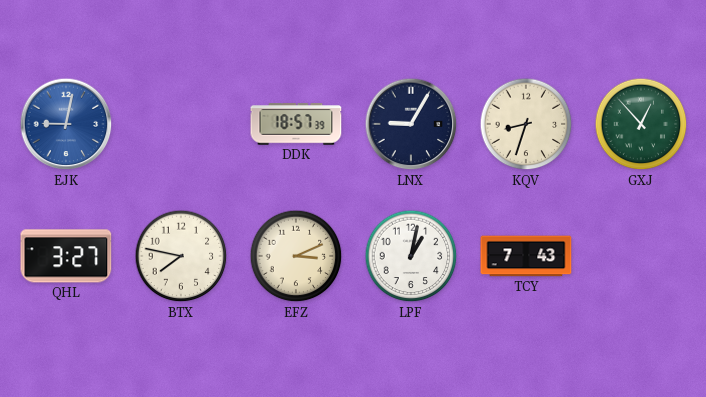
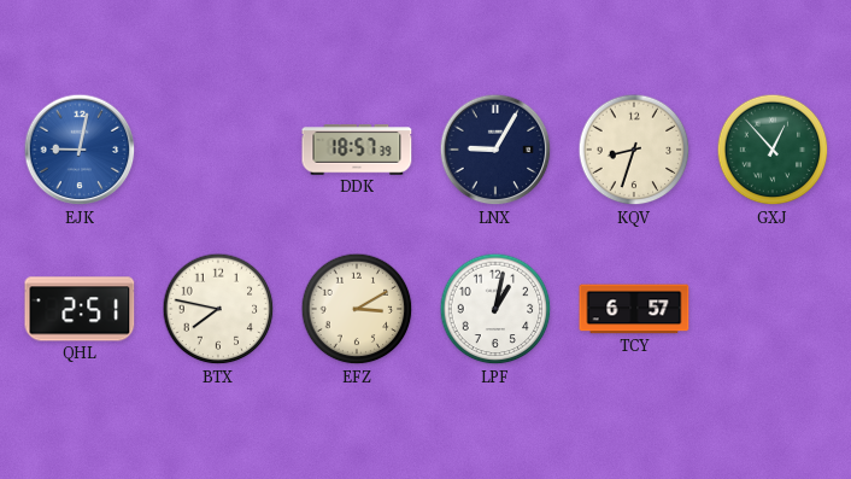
QHL: 3:27 -> 2:51
EFZ: 3:11 -> 3:10
TCY: 7:43 -> 6:57
